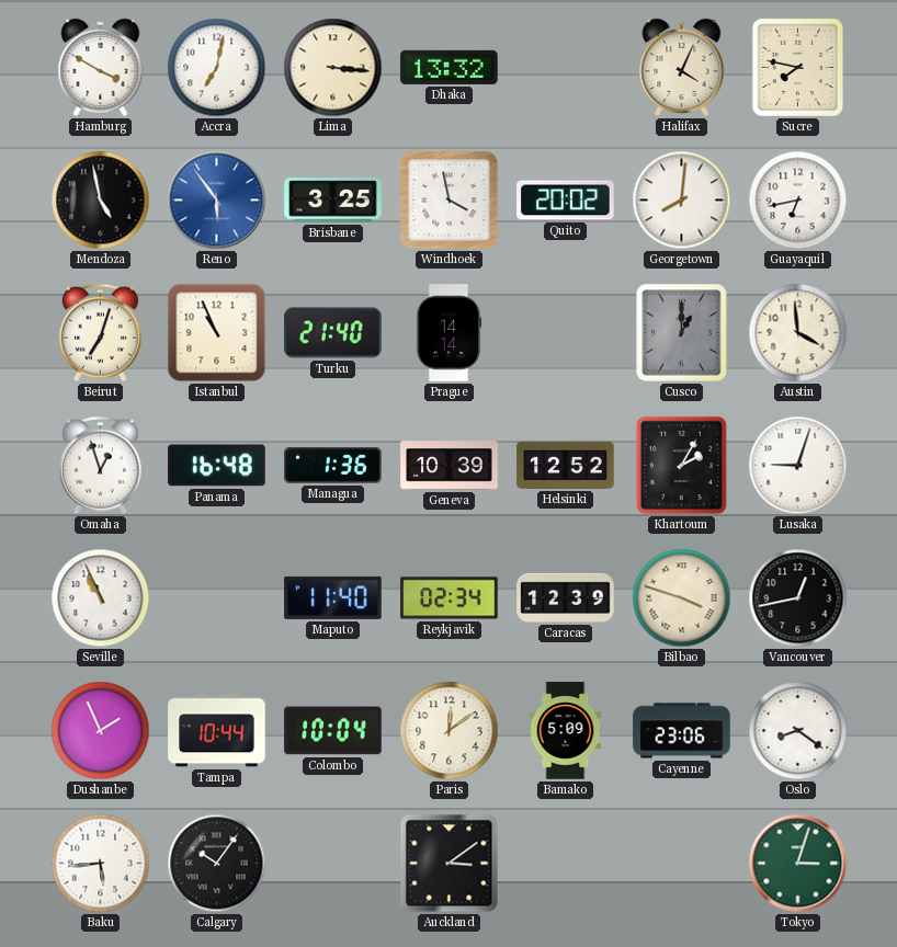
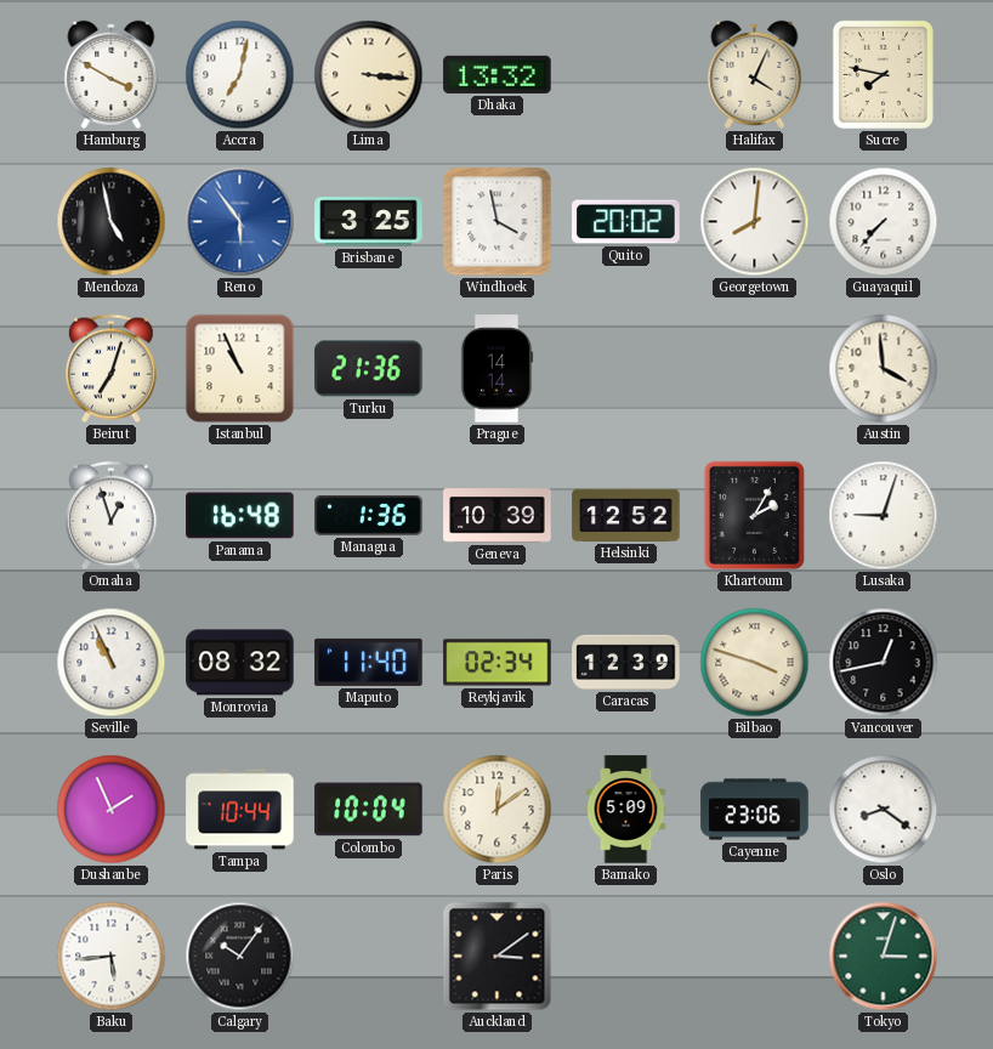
Guayaquil: 6:43 -> 7:37
Turku: 21:40 -> 21:36
Cusco: 1:00 -> none
Monrovia: none -> 08:32
